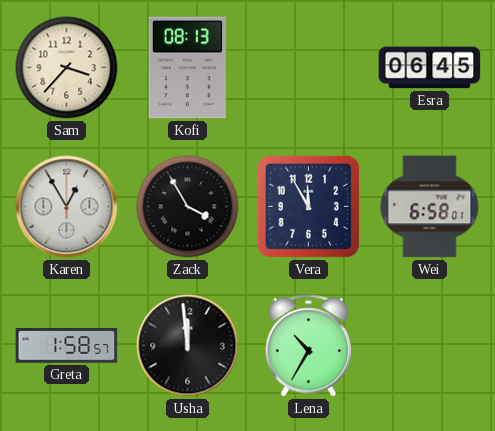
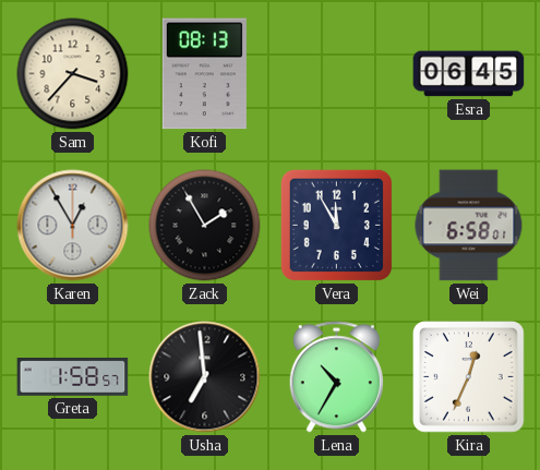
Zack: 3:55 -> 1:55
Usha: 11:59 -> 6:59
Kira: none -> 12:34
